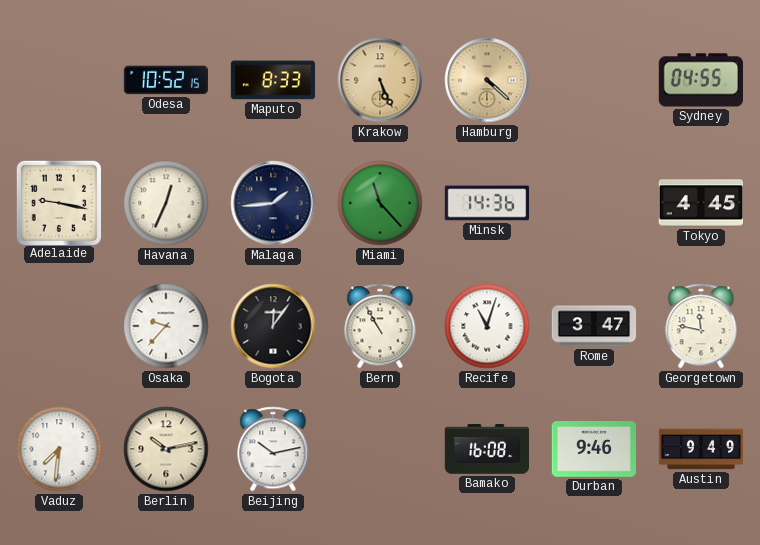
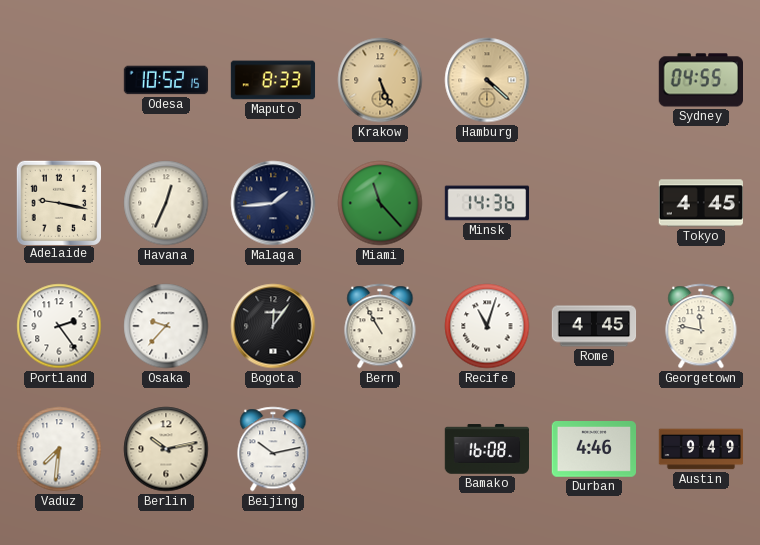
Portland: none -> 2:24
Rome: 3:47 -> 4:45
Durban: 9:46 -> 4:46
